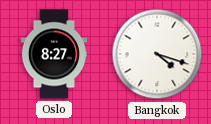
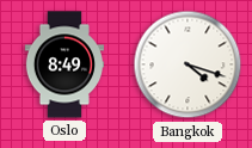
Oslo: 8:27 -> 8:49
